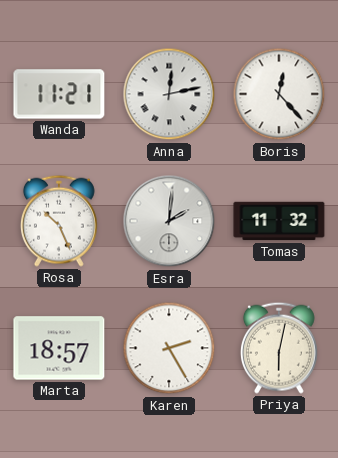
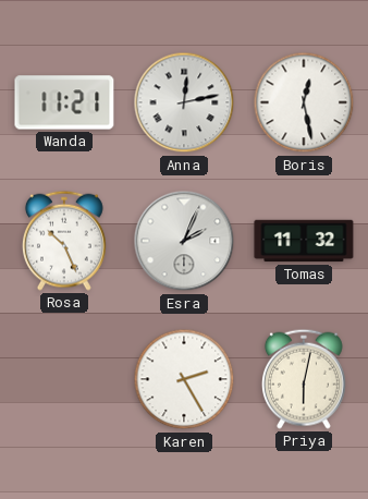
Boris: 12:23 -> 12:28
Esra: 2:01 -> 2:04
Marta: 18:57 -> none
